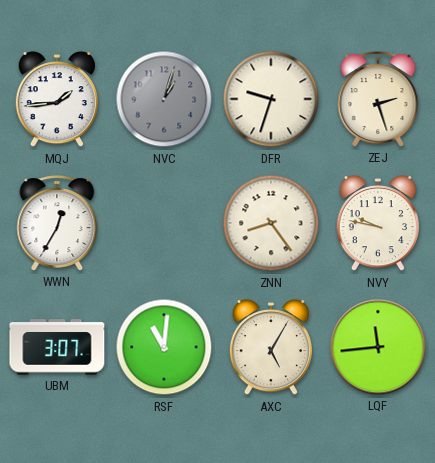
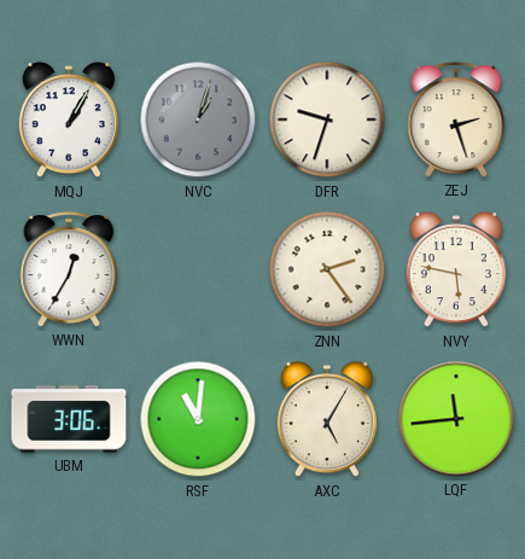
MQJ: 1:44 -> 1:05
ZNN: 8:24 -> 2:24
NVY: 9:47 -> 5:47
UBM: 3:07 -> 3:06
